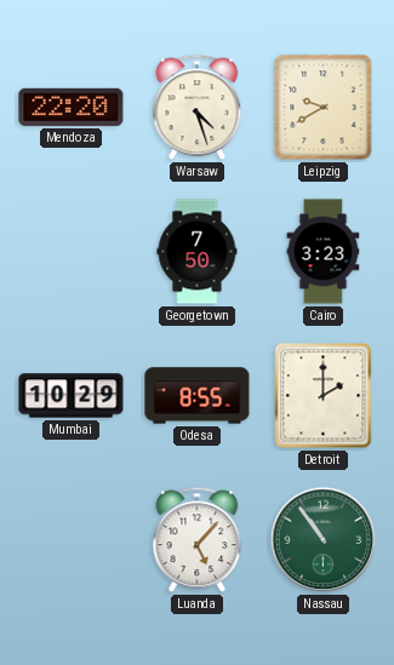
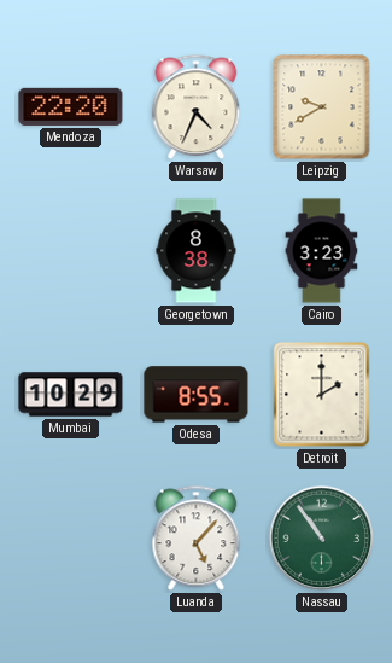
Warsaw: 4:27 -> 4:34
Georgetown: 7:50 -> 8:38
